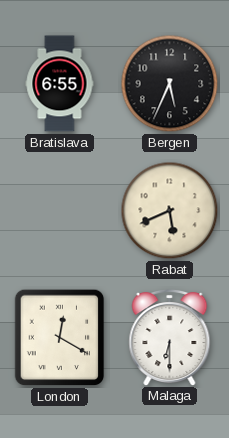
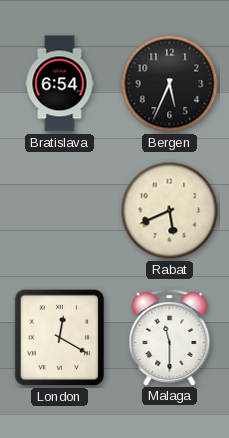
Bratislava: 6:55 -> 6:54
Malaga: 6:30 -> 11:30
